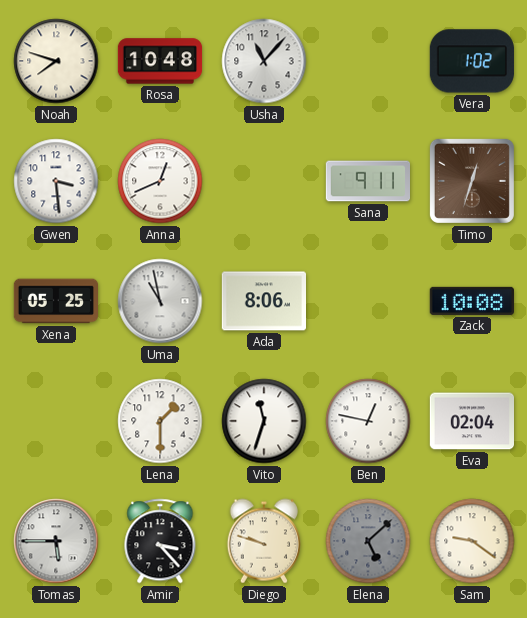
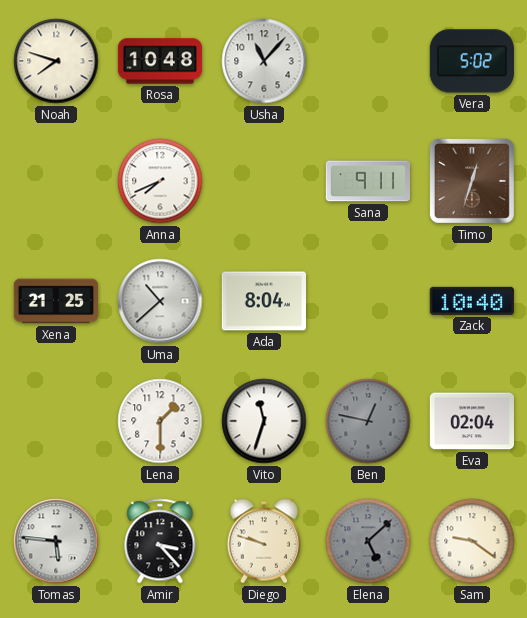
Vera: 1:02 -> 5:02
Gwen: 3:29 -> none
Anna: 12:41 -> 7:41
Xena: 05:25 -> 21:25
Uma: 10:58 -> 10:38
Ada: 8:06 -> 8:04
Zack: 10:08 -> 10:40
Ben dial: white -> grey
Tomas: 5:45 -> 5:46
